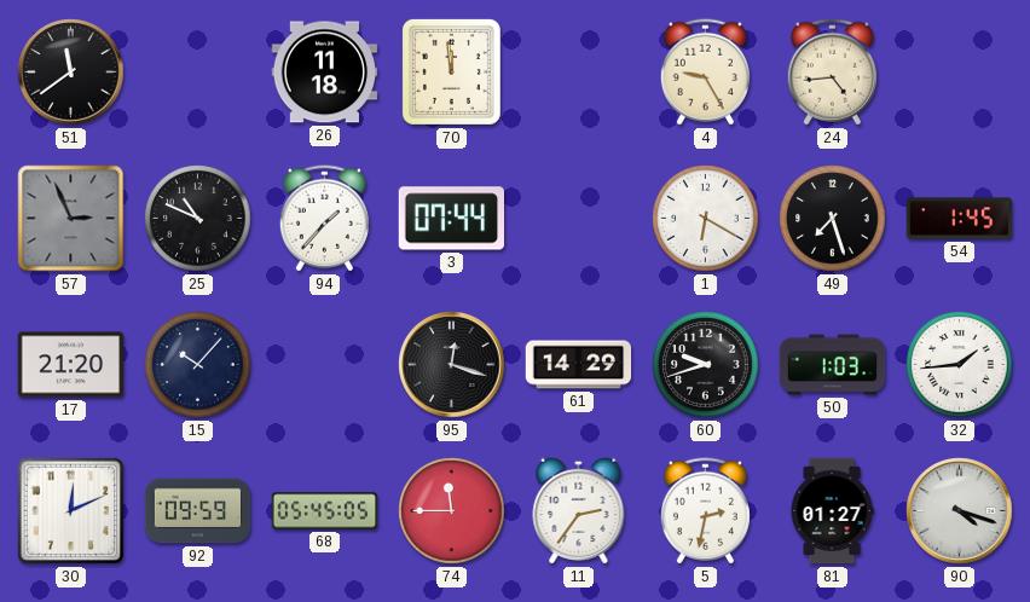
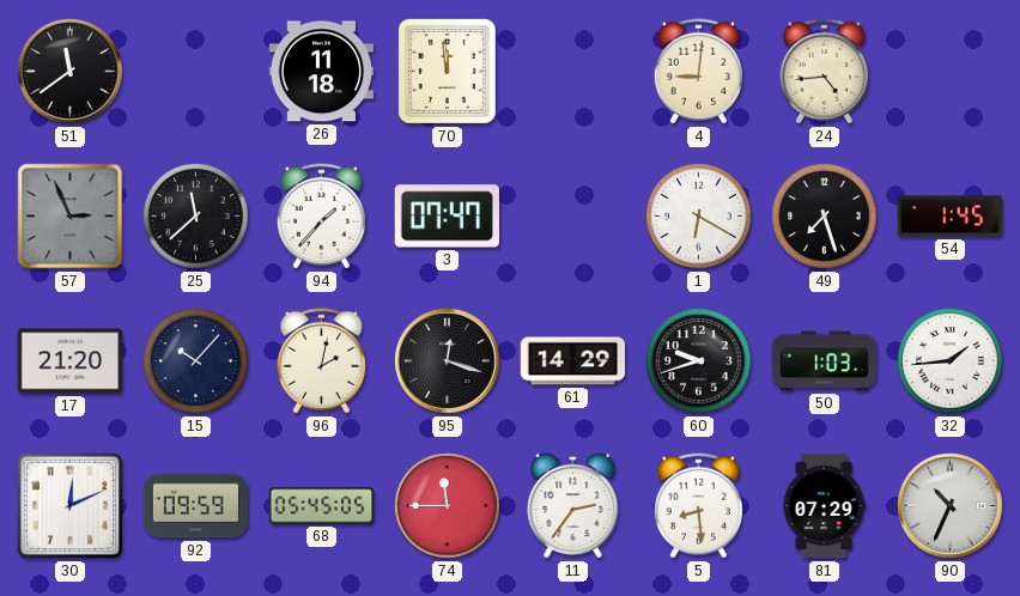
4: 9:25 -> 9:01
25: 10:49 -> 11:38
3: 07:44 -> 07:47
96: none -> 2:02
5: 2:32 -> 8:29
81: 01:27 -> 07:29
90: 4:18 -> 10:34
